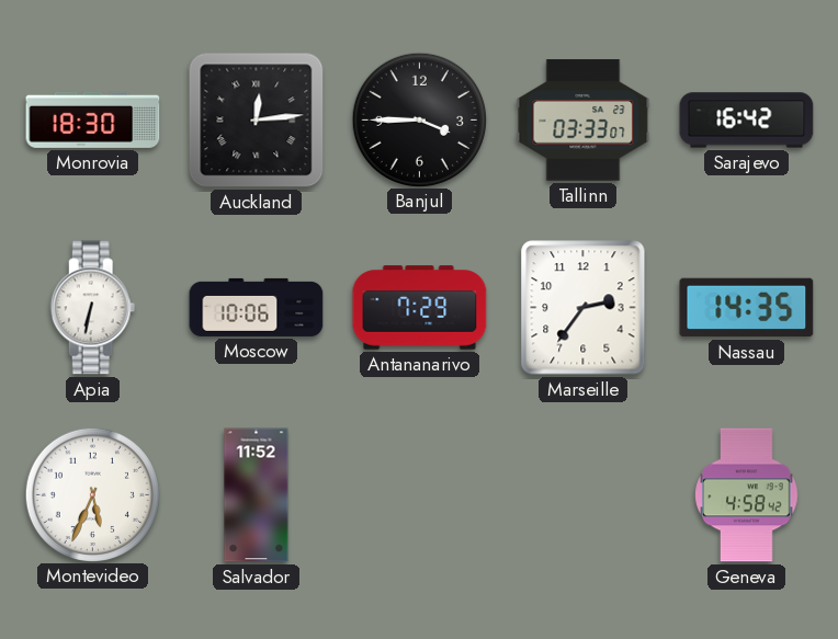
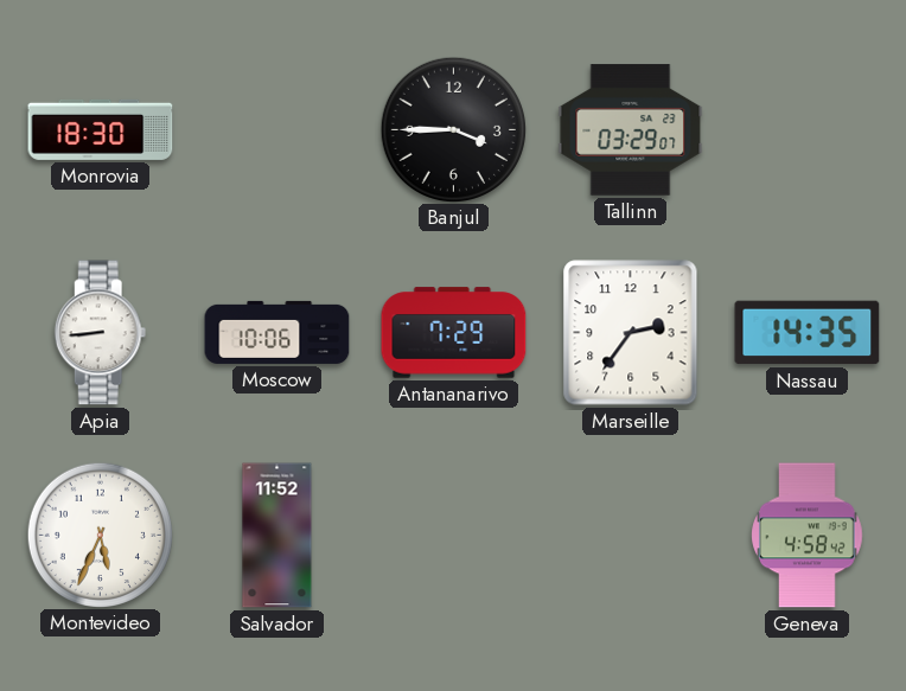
Auckland: 12:14 -> none
Tallinn: 03:33 -> 03:29
Sarajevo: 16:42 -> none
Apia: 6:32 -> 8:44
